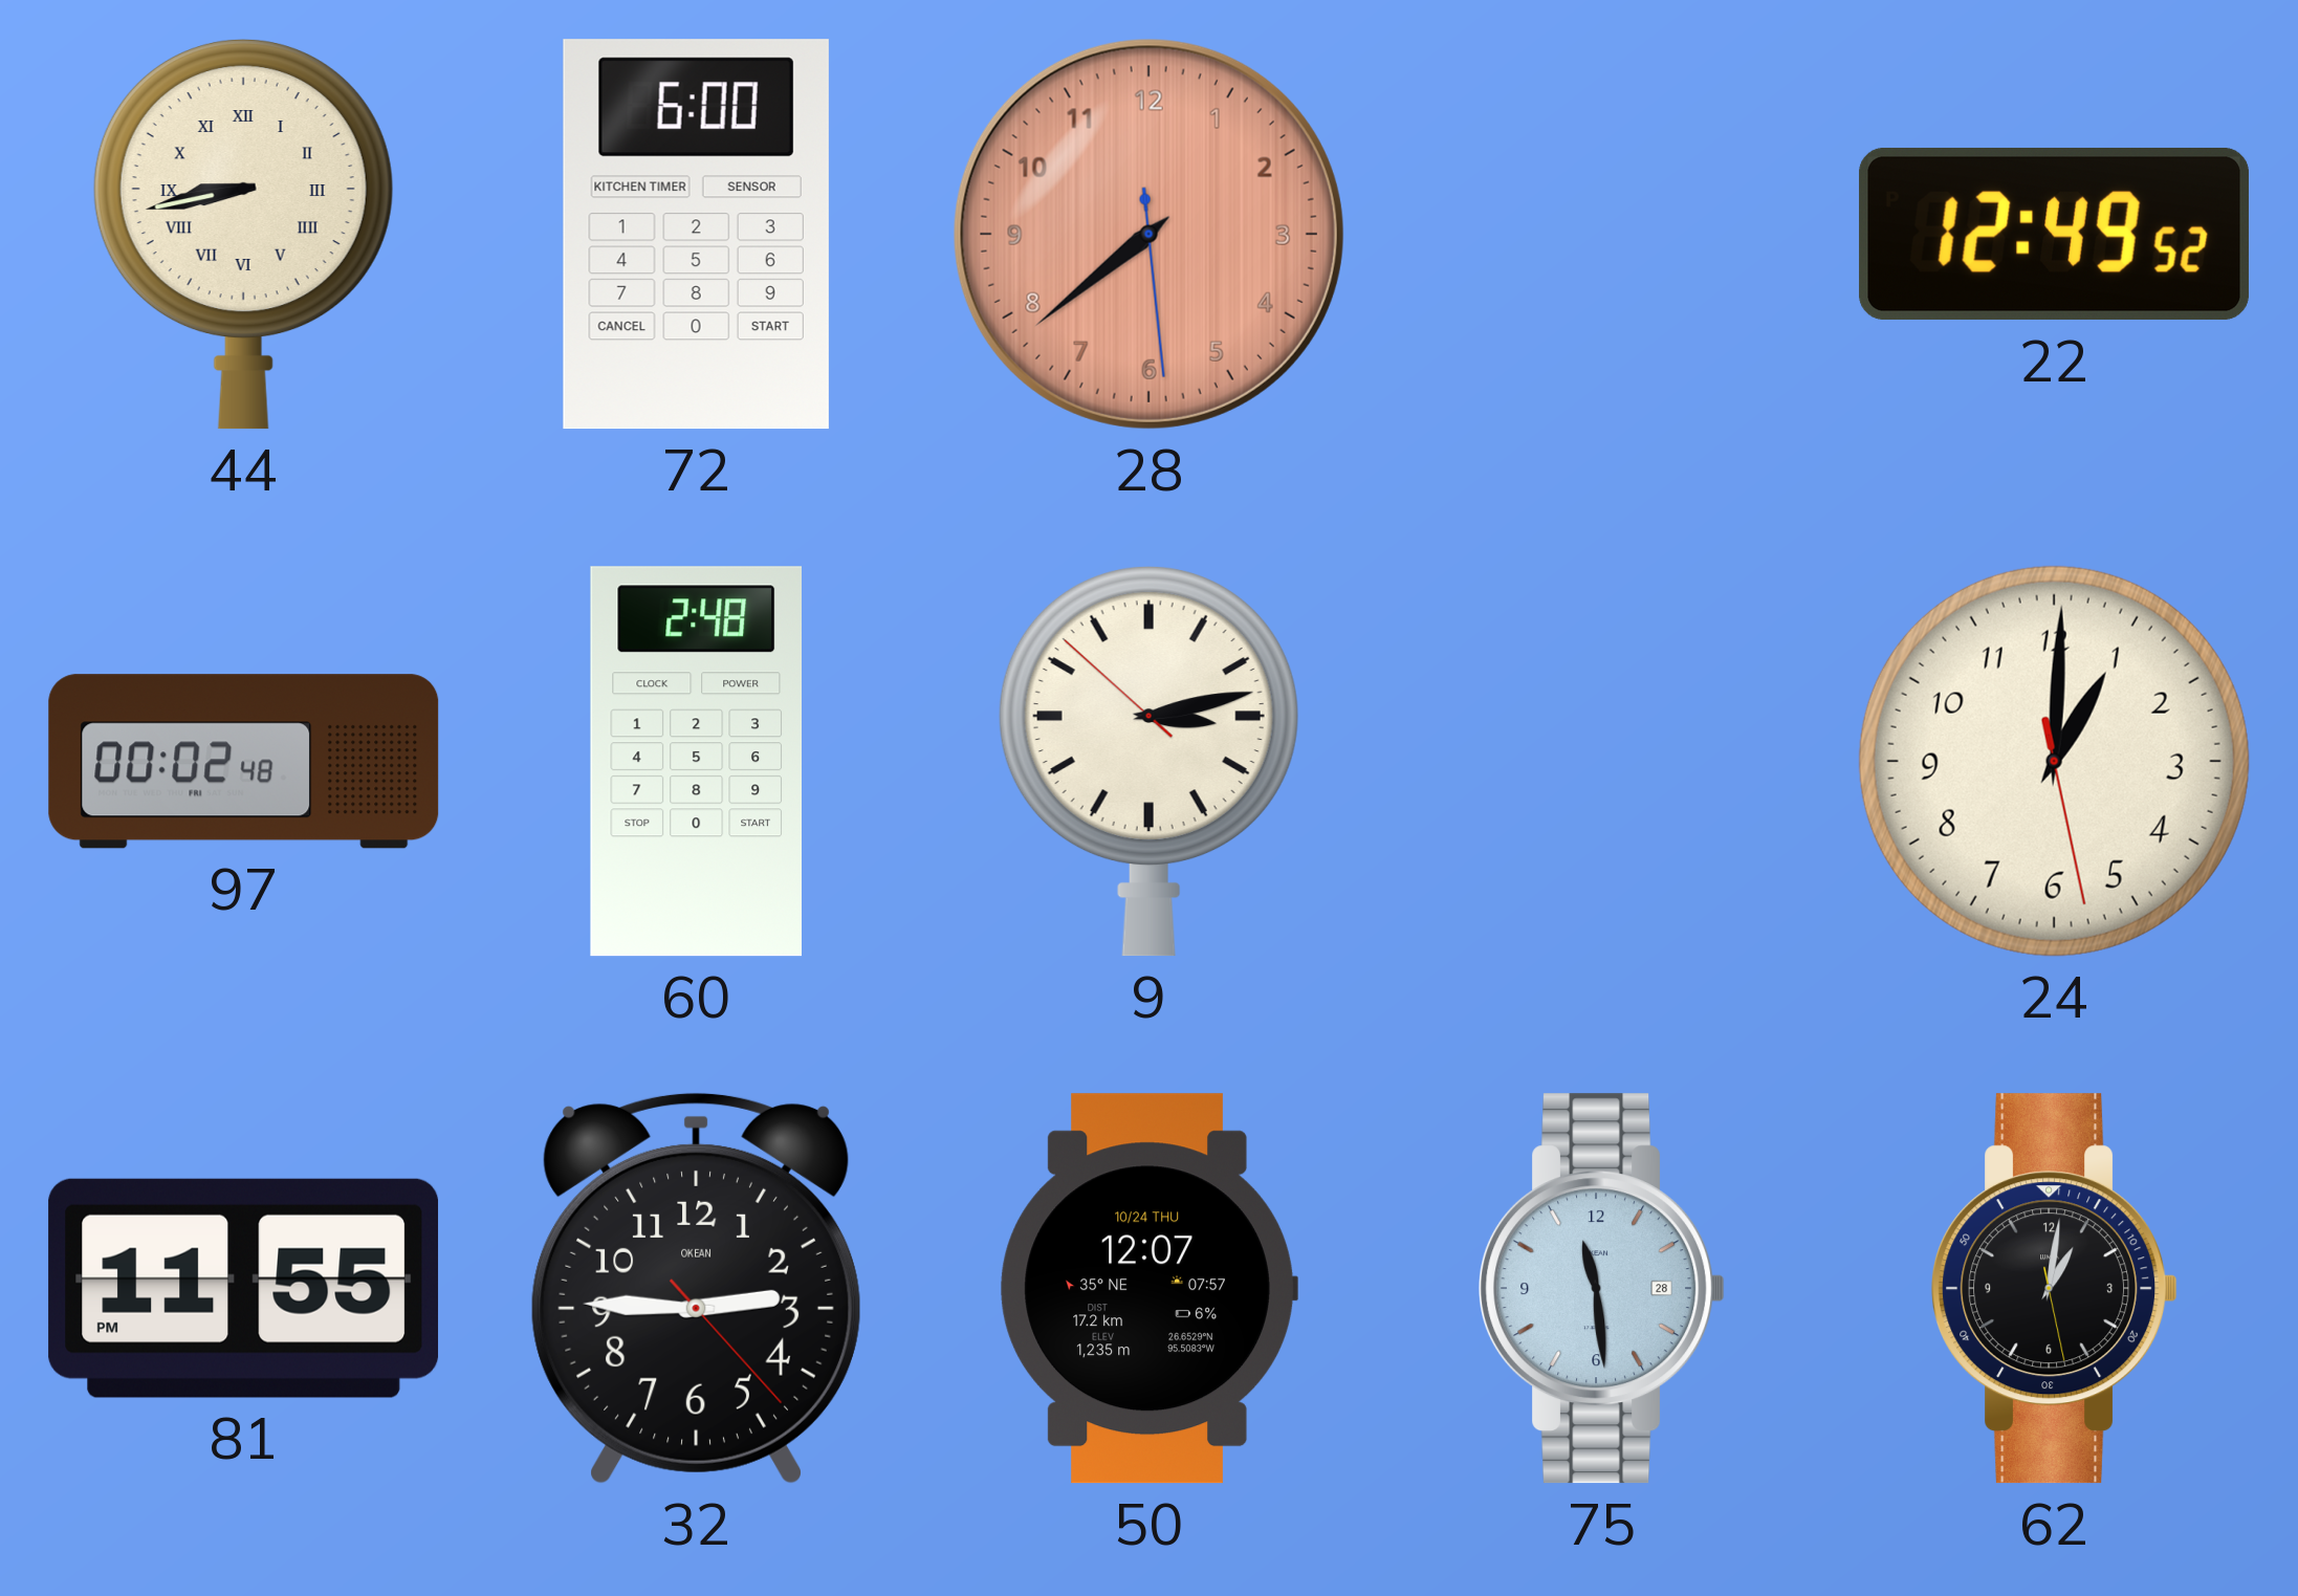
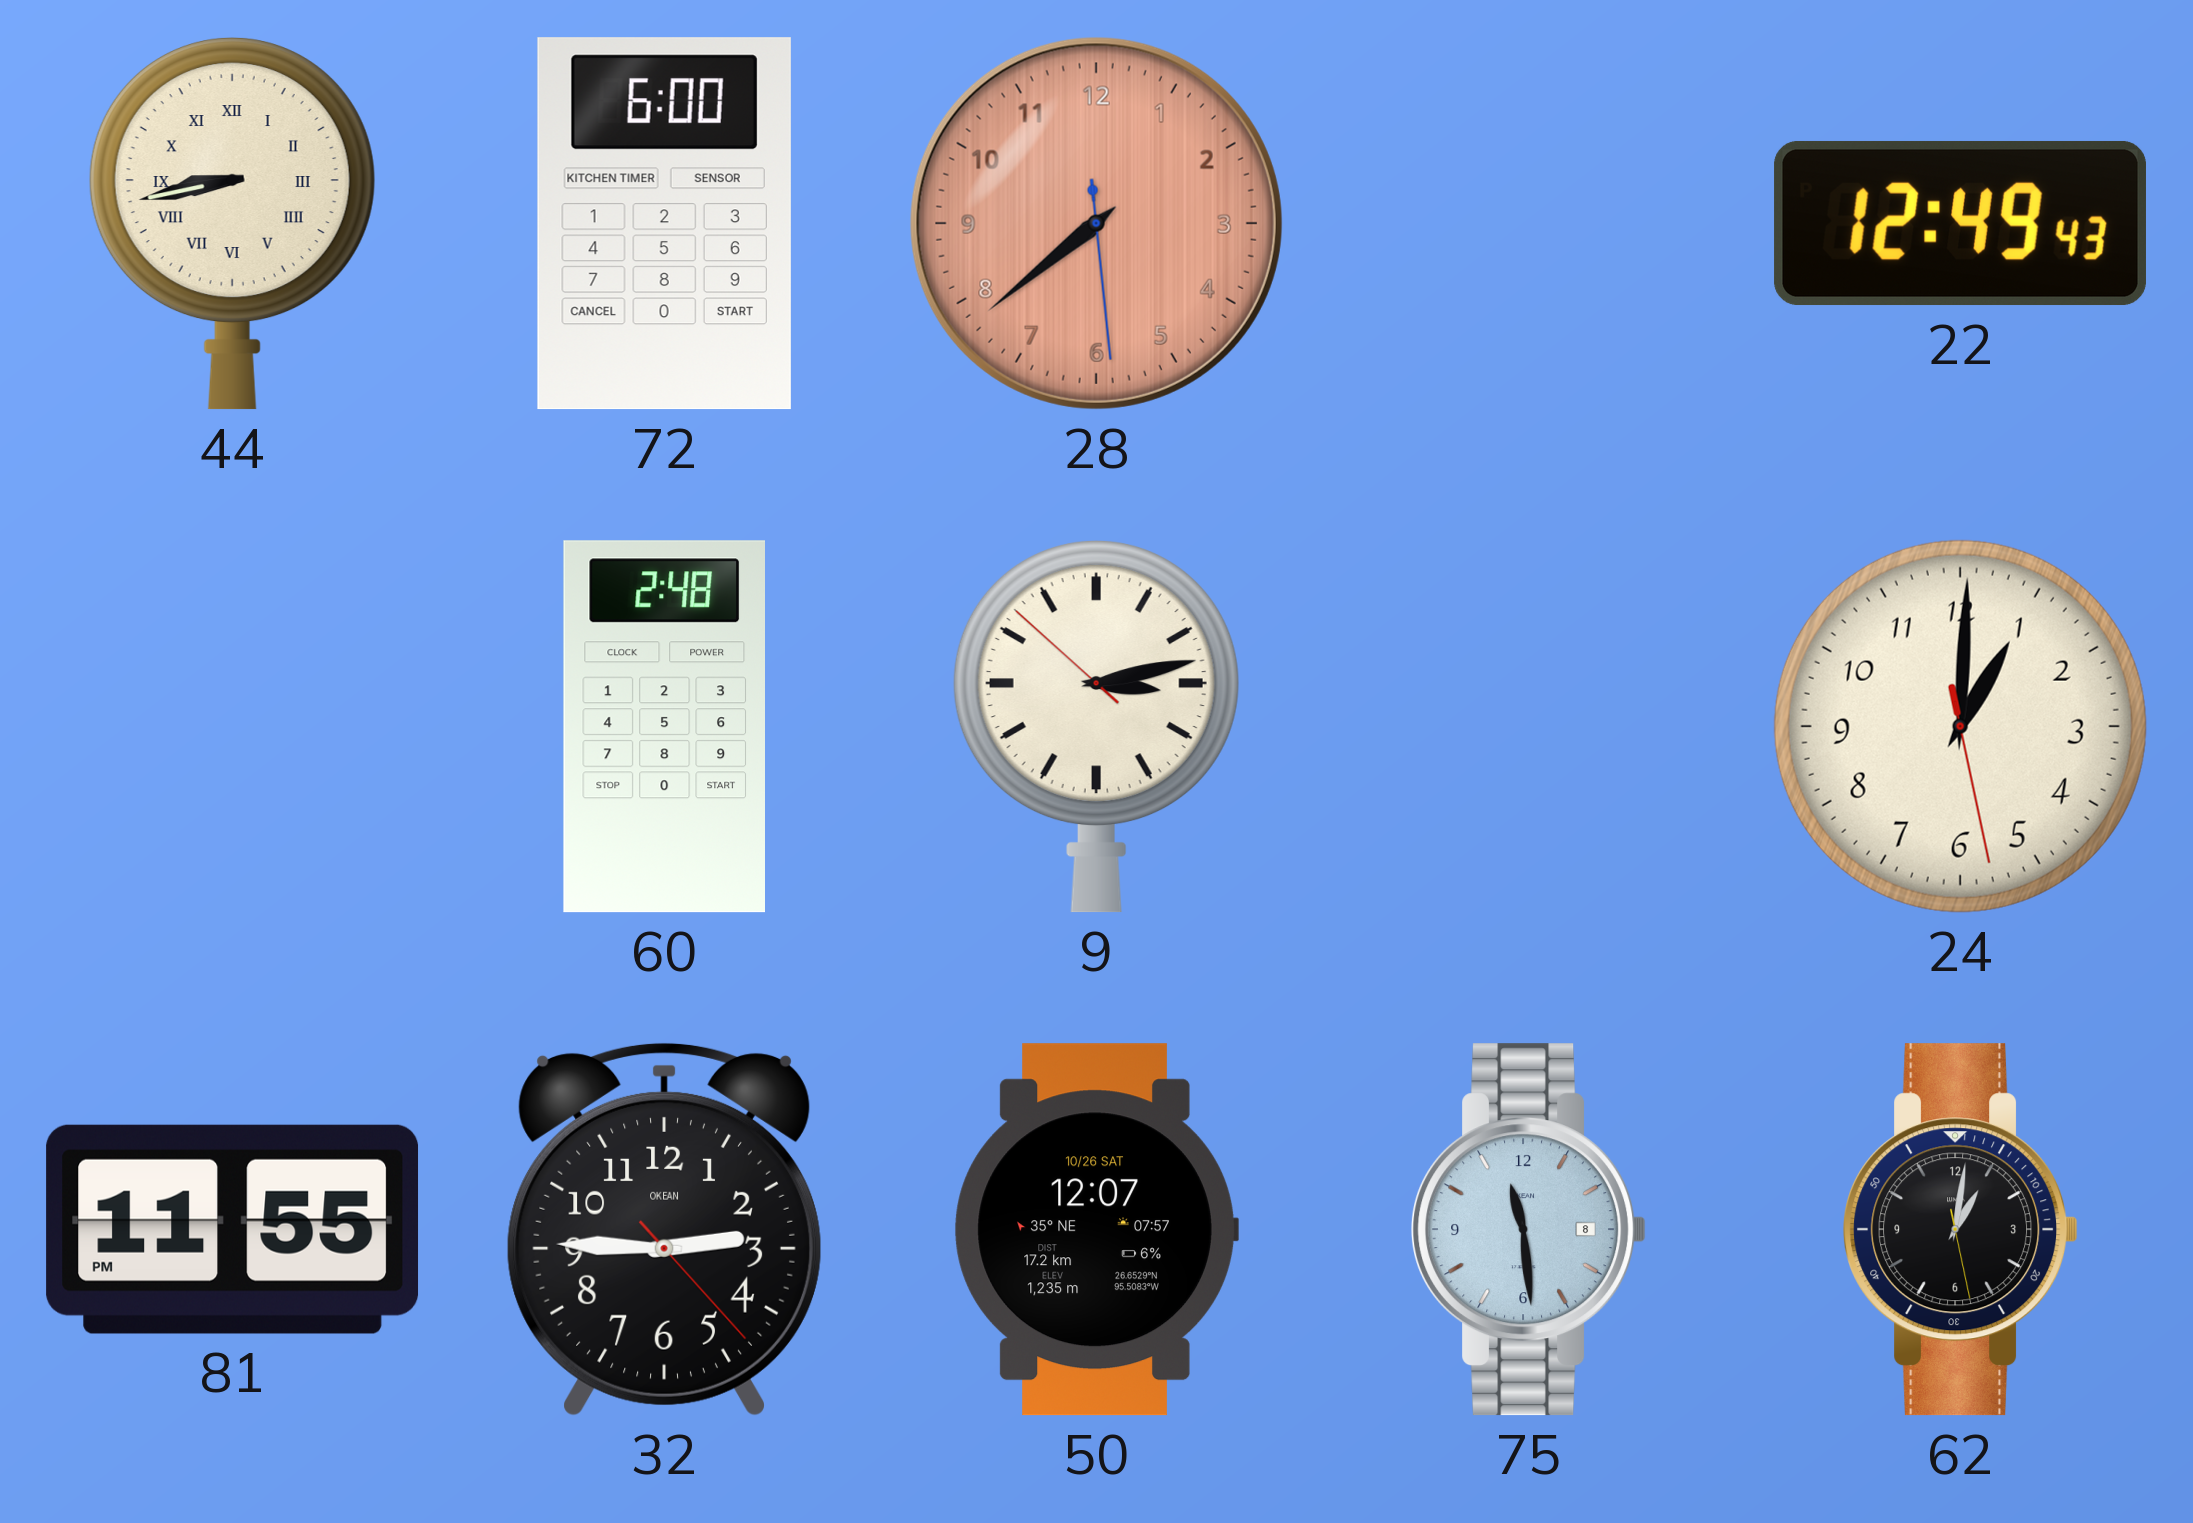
22: 12:49:52 -> 12:49:43
97: 00:02 -> none
50 date: 10/24 THU -> 10/26 SAT
75 date: 28 -> 8
